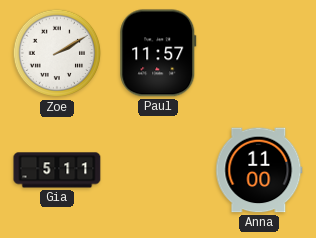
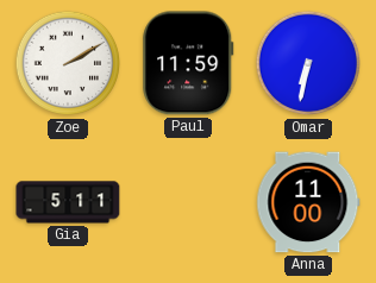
Paul: 11:57 -> 11:59
Omar: none -> 6:32
